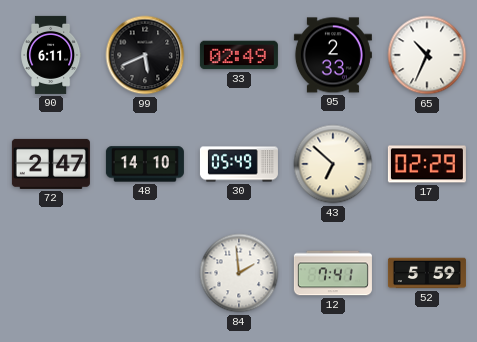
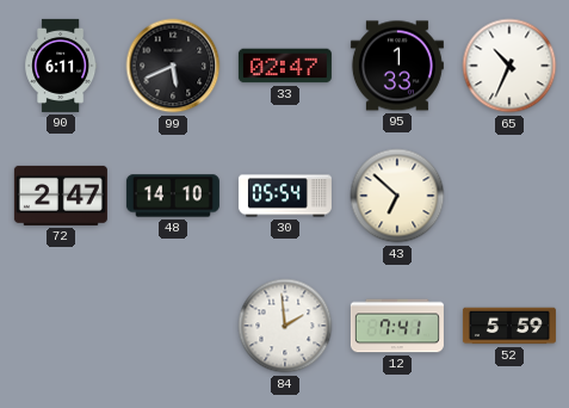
33: 02:49 -> 02:47
95: 2:33 -> 1:33
30: 05:49 -> 05:54
17: 02:29 -> none
